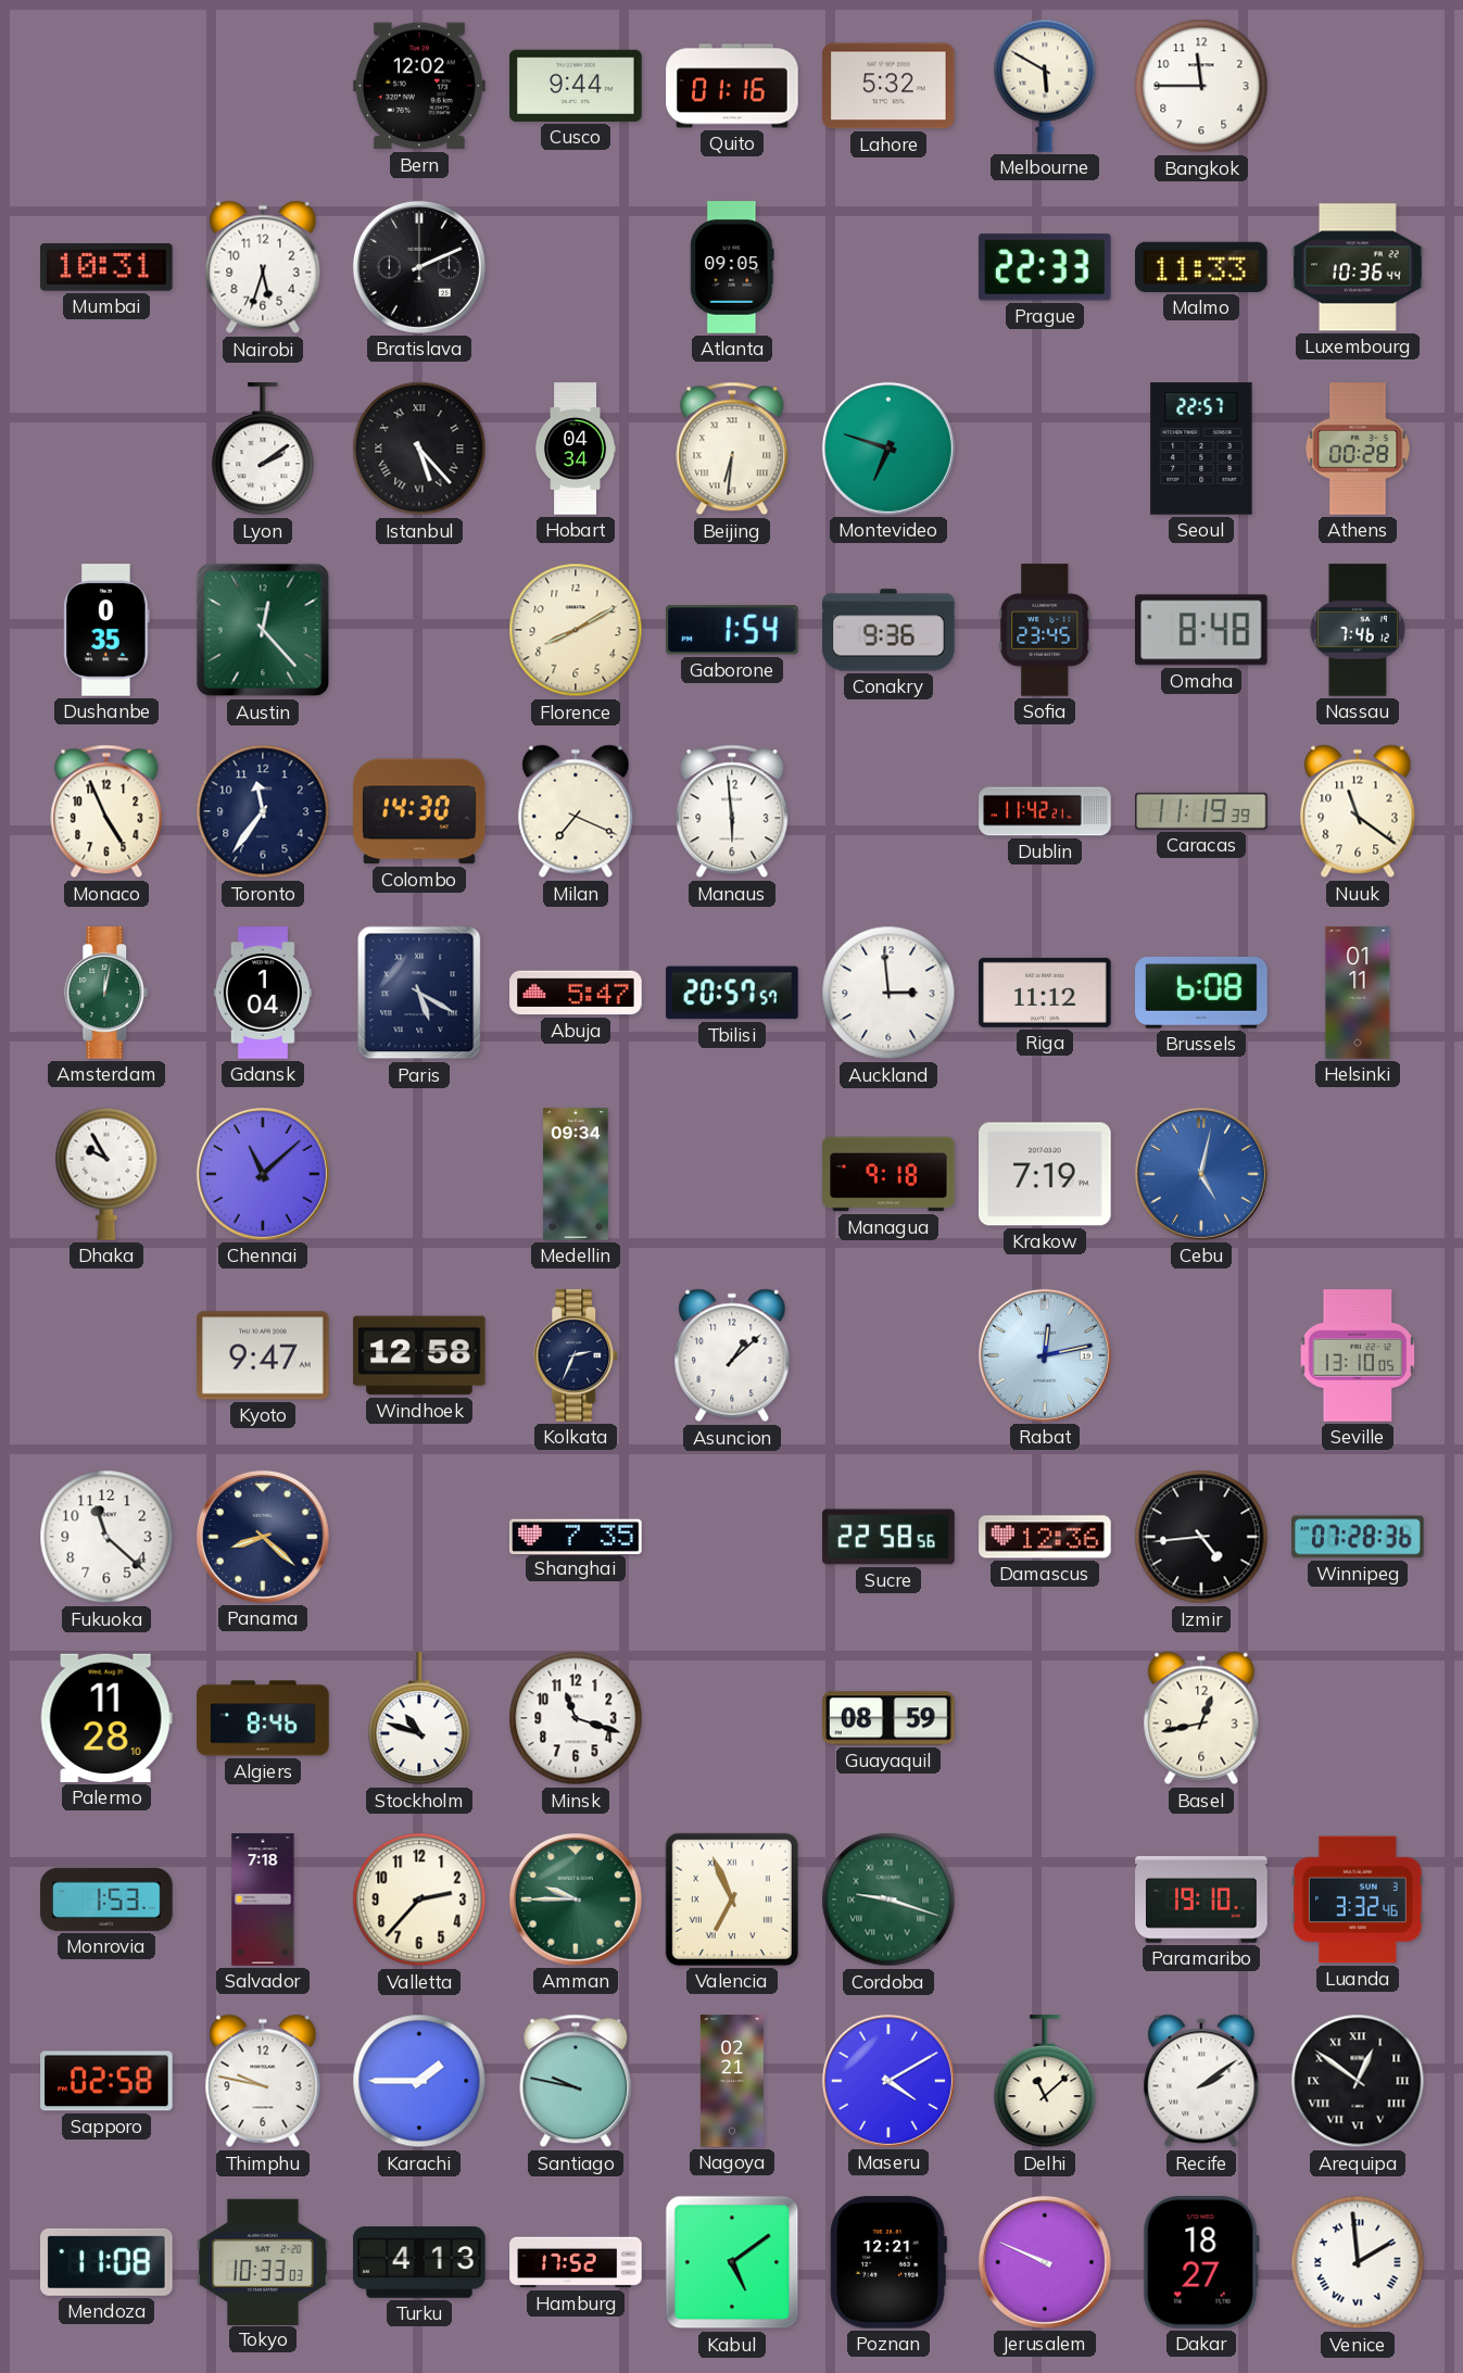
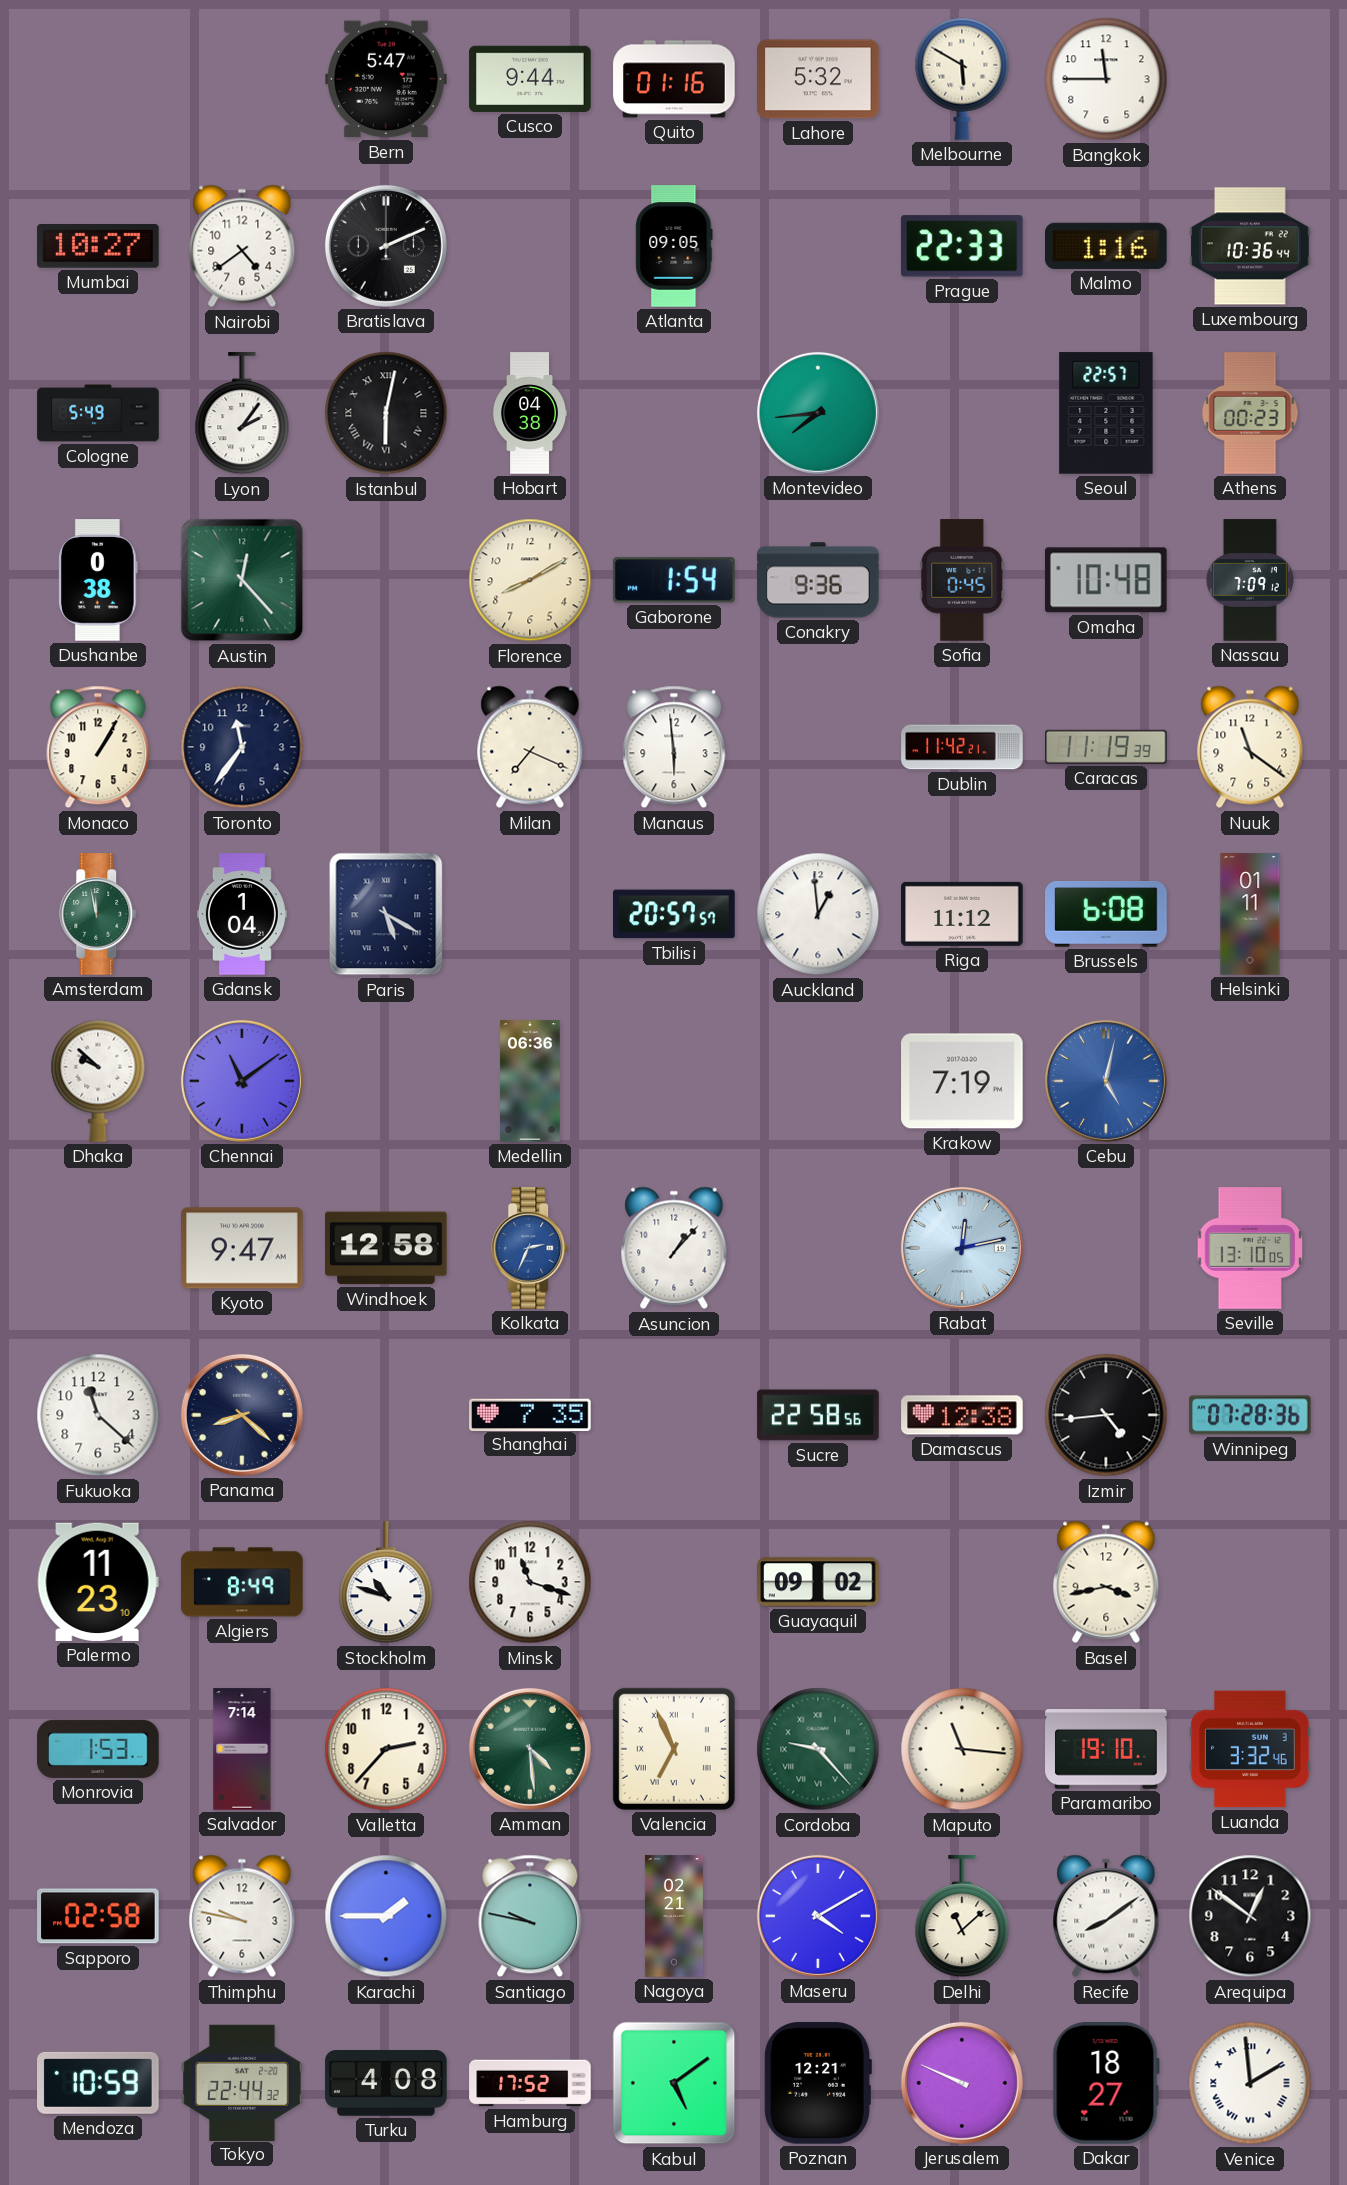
Bern: 12:02 -> 5:47
Mumbai: 10:31 -> 10:27
Nairobi: 5:33 -> 4:39
Malmo: 11:33 -> 1:16
Cologne: none -> 5:49
Lyon: 2:09 -> 2:06
Istanbul: 5:23 -> 6:02
Hobart: 04:34 -> 04:38
Beijing: 6:31 -> none
Montevideo: 6:48 -> 7:44
Athens: 00:28 -> 00:23
Dushanbe: 0:35 -> 0:38
Sofia: 23:45 -> 0:45
Omaha: 8:48 -> 10:48
Nassau: 7:46 -> 7:09
Monaco: 4:56 -> 1:05
Colombo: 14:30 -> none
Amsterdam: 12:02 -> 11:58
Abuja: 5:47 -> none
Auckland: 2:59 -> 12:59
Dhaka: 9:55 -> 9:52
Chennai: 11:08 -> 11:09
Medellin: 09:34 -> 06:36
Managua: 9:18 -> none
Kolkata dial: navy -> blue
Asuncion: 1:08 -> 1:07
Damascus: 12:36 -> 12:38
Palermo: 11:28 -> 11:23
Algiers: 8:46 -> 8:49
Guayaquil: 08:59 -> 09:02
Basel: 12:43 -> 3:43
Salvador: 7:18 -> 7:14
Amman: 9:45 -> 4:29
Cordoba: 9:18 -> 9:23
Maputo: none -> 11:16
Recife: 2:09 -> 8:09
Arequipa numerals: Roman -> Arabic
Mendoza: 11:08 -> 10:59
Tokyo: 10:33 -> 22:44
Turku: 4:13 -> 4:08
